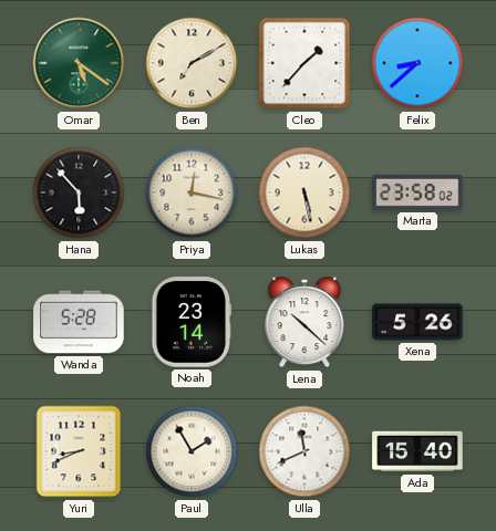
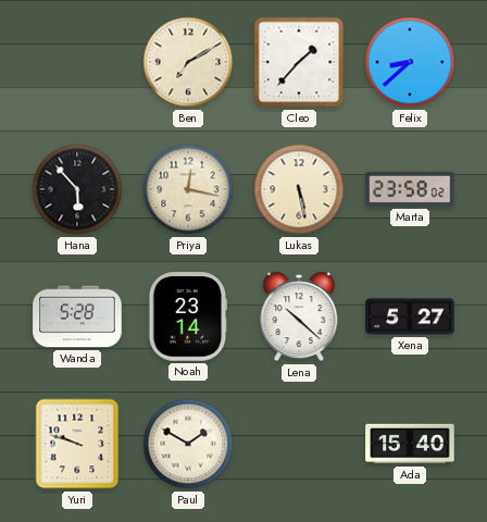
Omar: 5:21 -> none
Xena: 5:26 -> 5:27
Yuri: 8:41 -> 9:48
Paul: 1:55 -> 1:50
Ulla: 11:41 -> none
